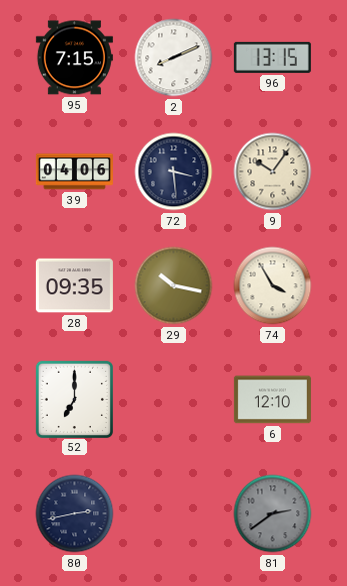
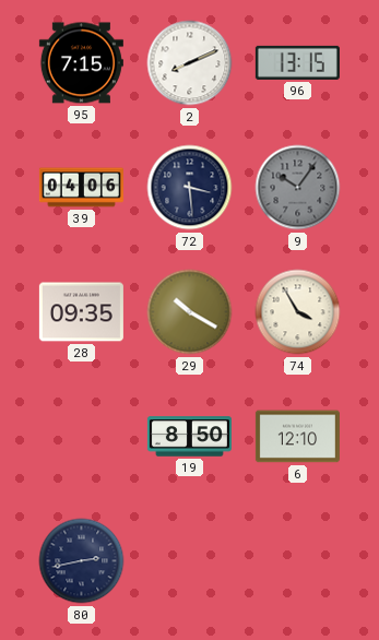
9 dial: cream -> grey
29: 10:17 -> 10:20
52: 7:00 -> none
19: none -> 8:50
81: 2:39 -> none
